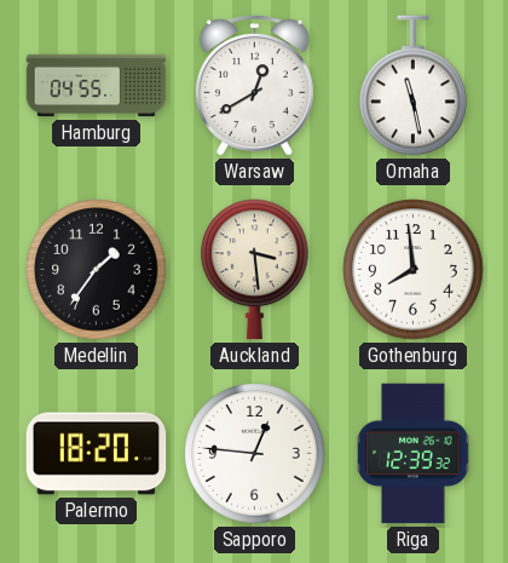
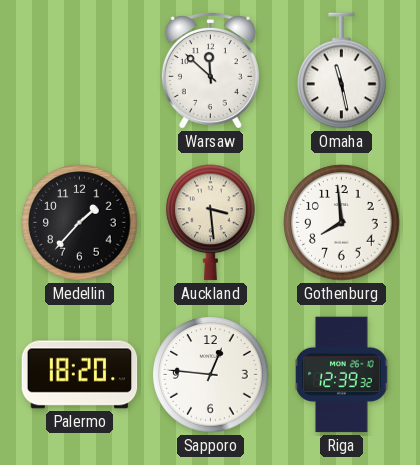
Hamburg: 04:55 -> none
Warsaw: 12:40 -> 11:52
Medellin: 1:36 -> 1:37
